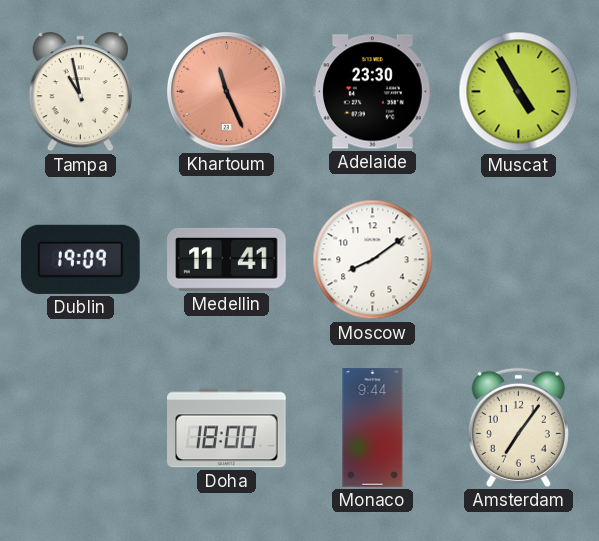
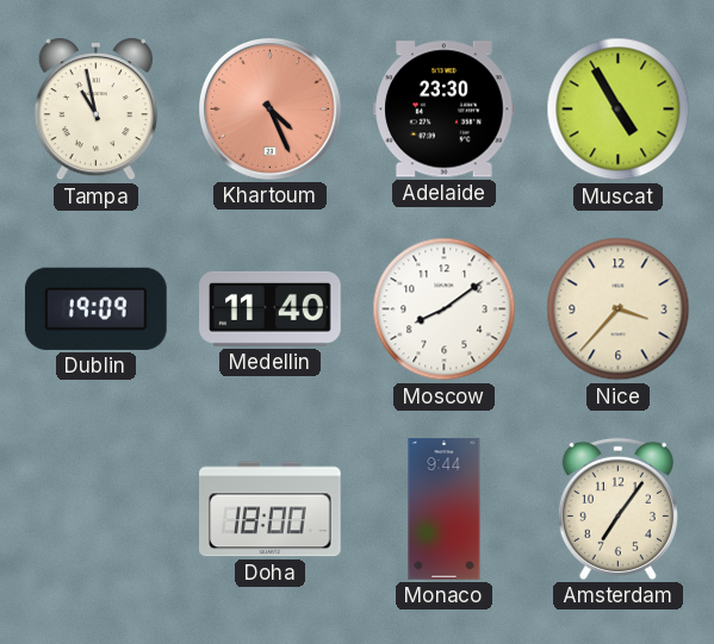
Khartoum: 11:26 -> 4:26
Medellin: 11:41 -> 11:40
Nice: none -> 3:37
